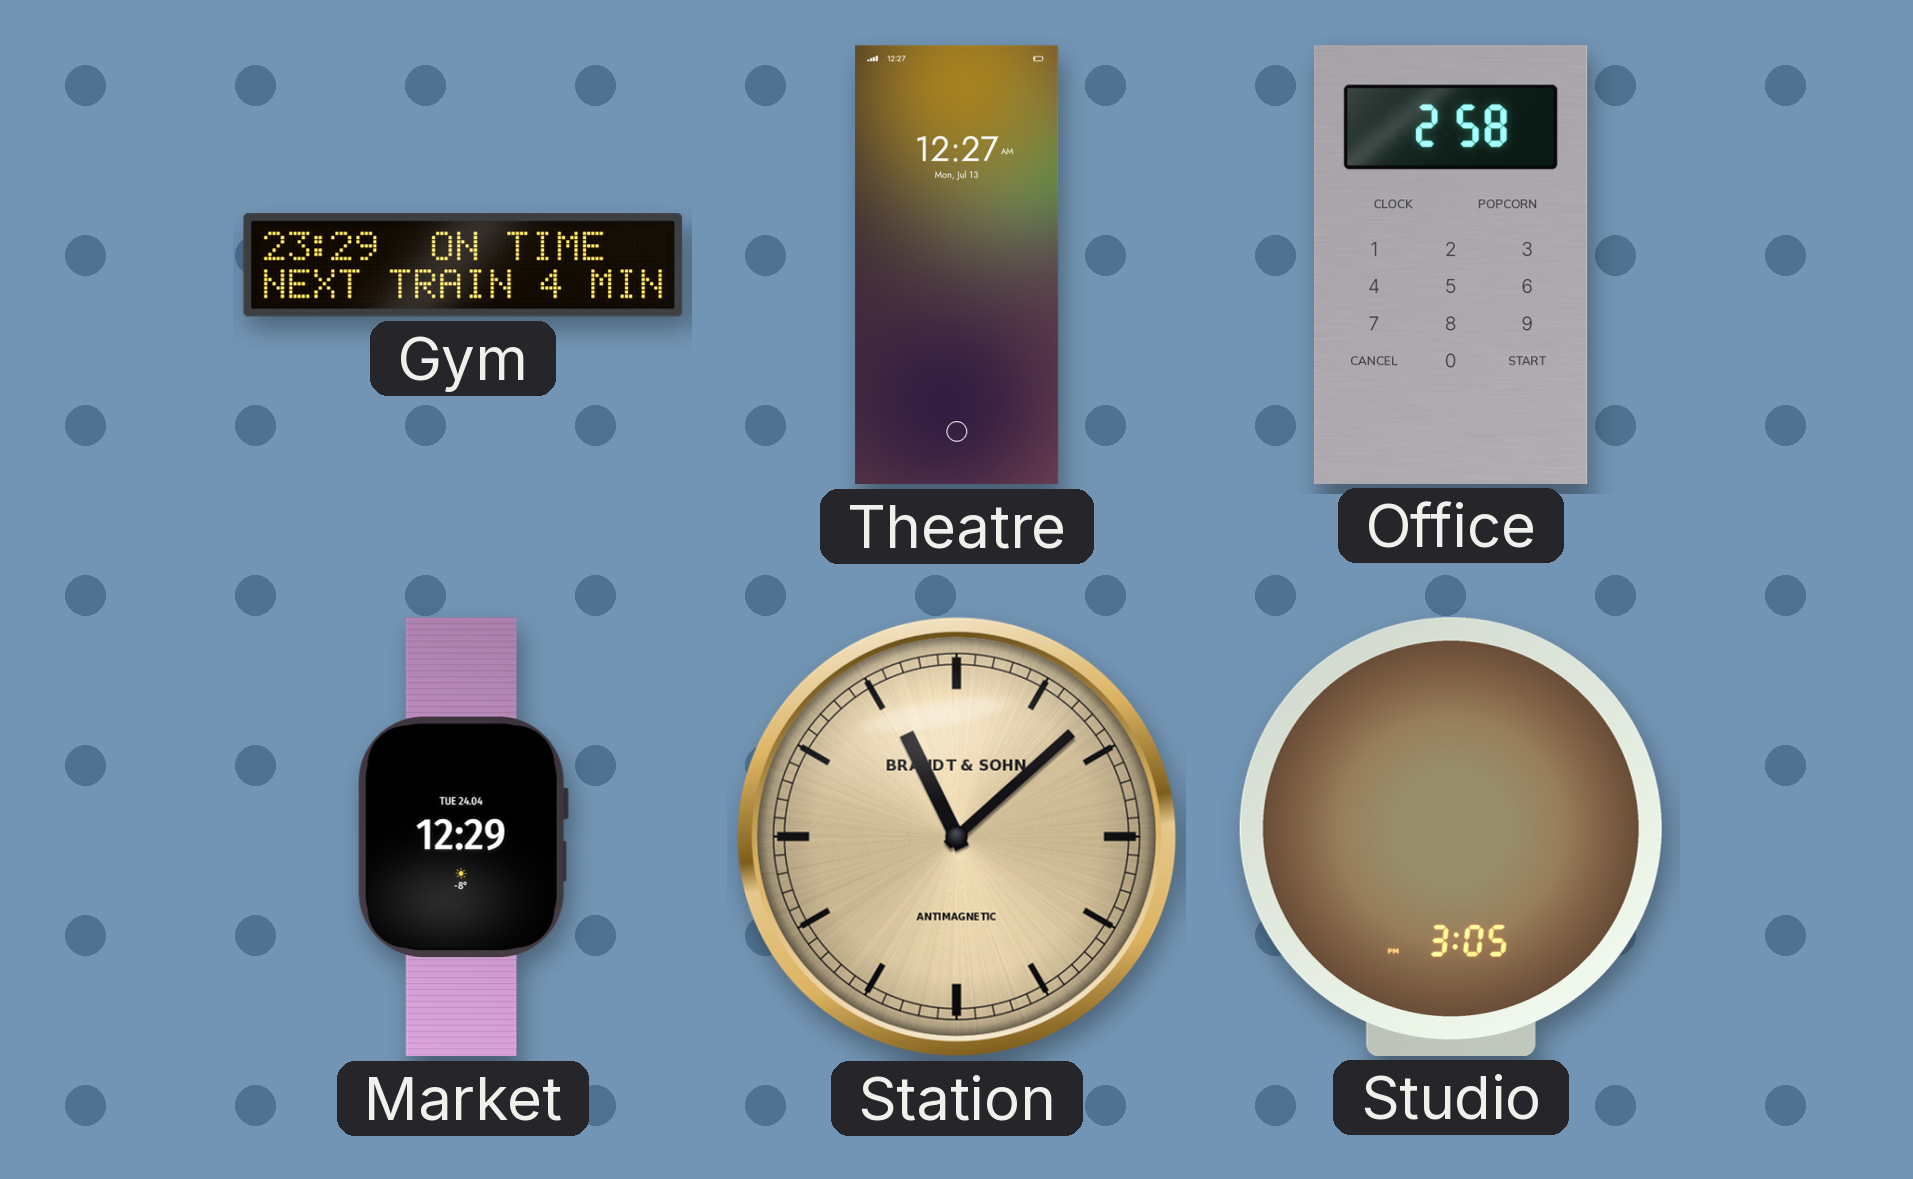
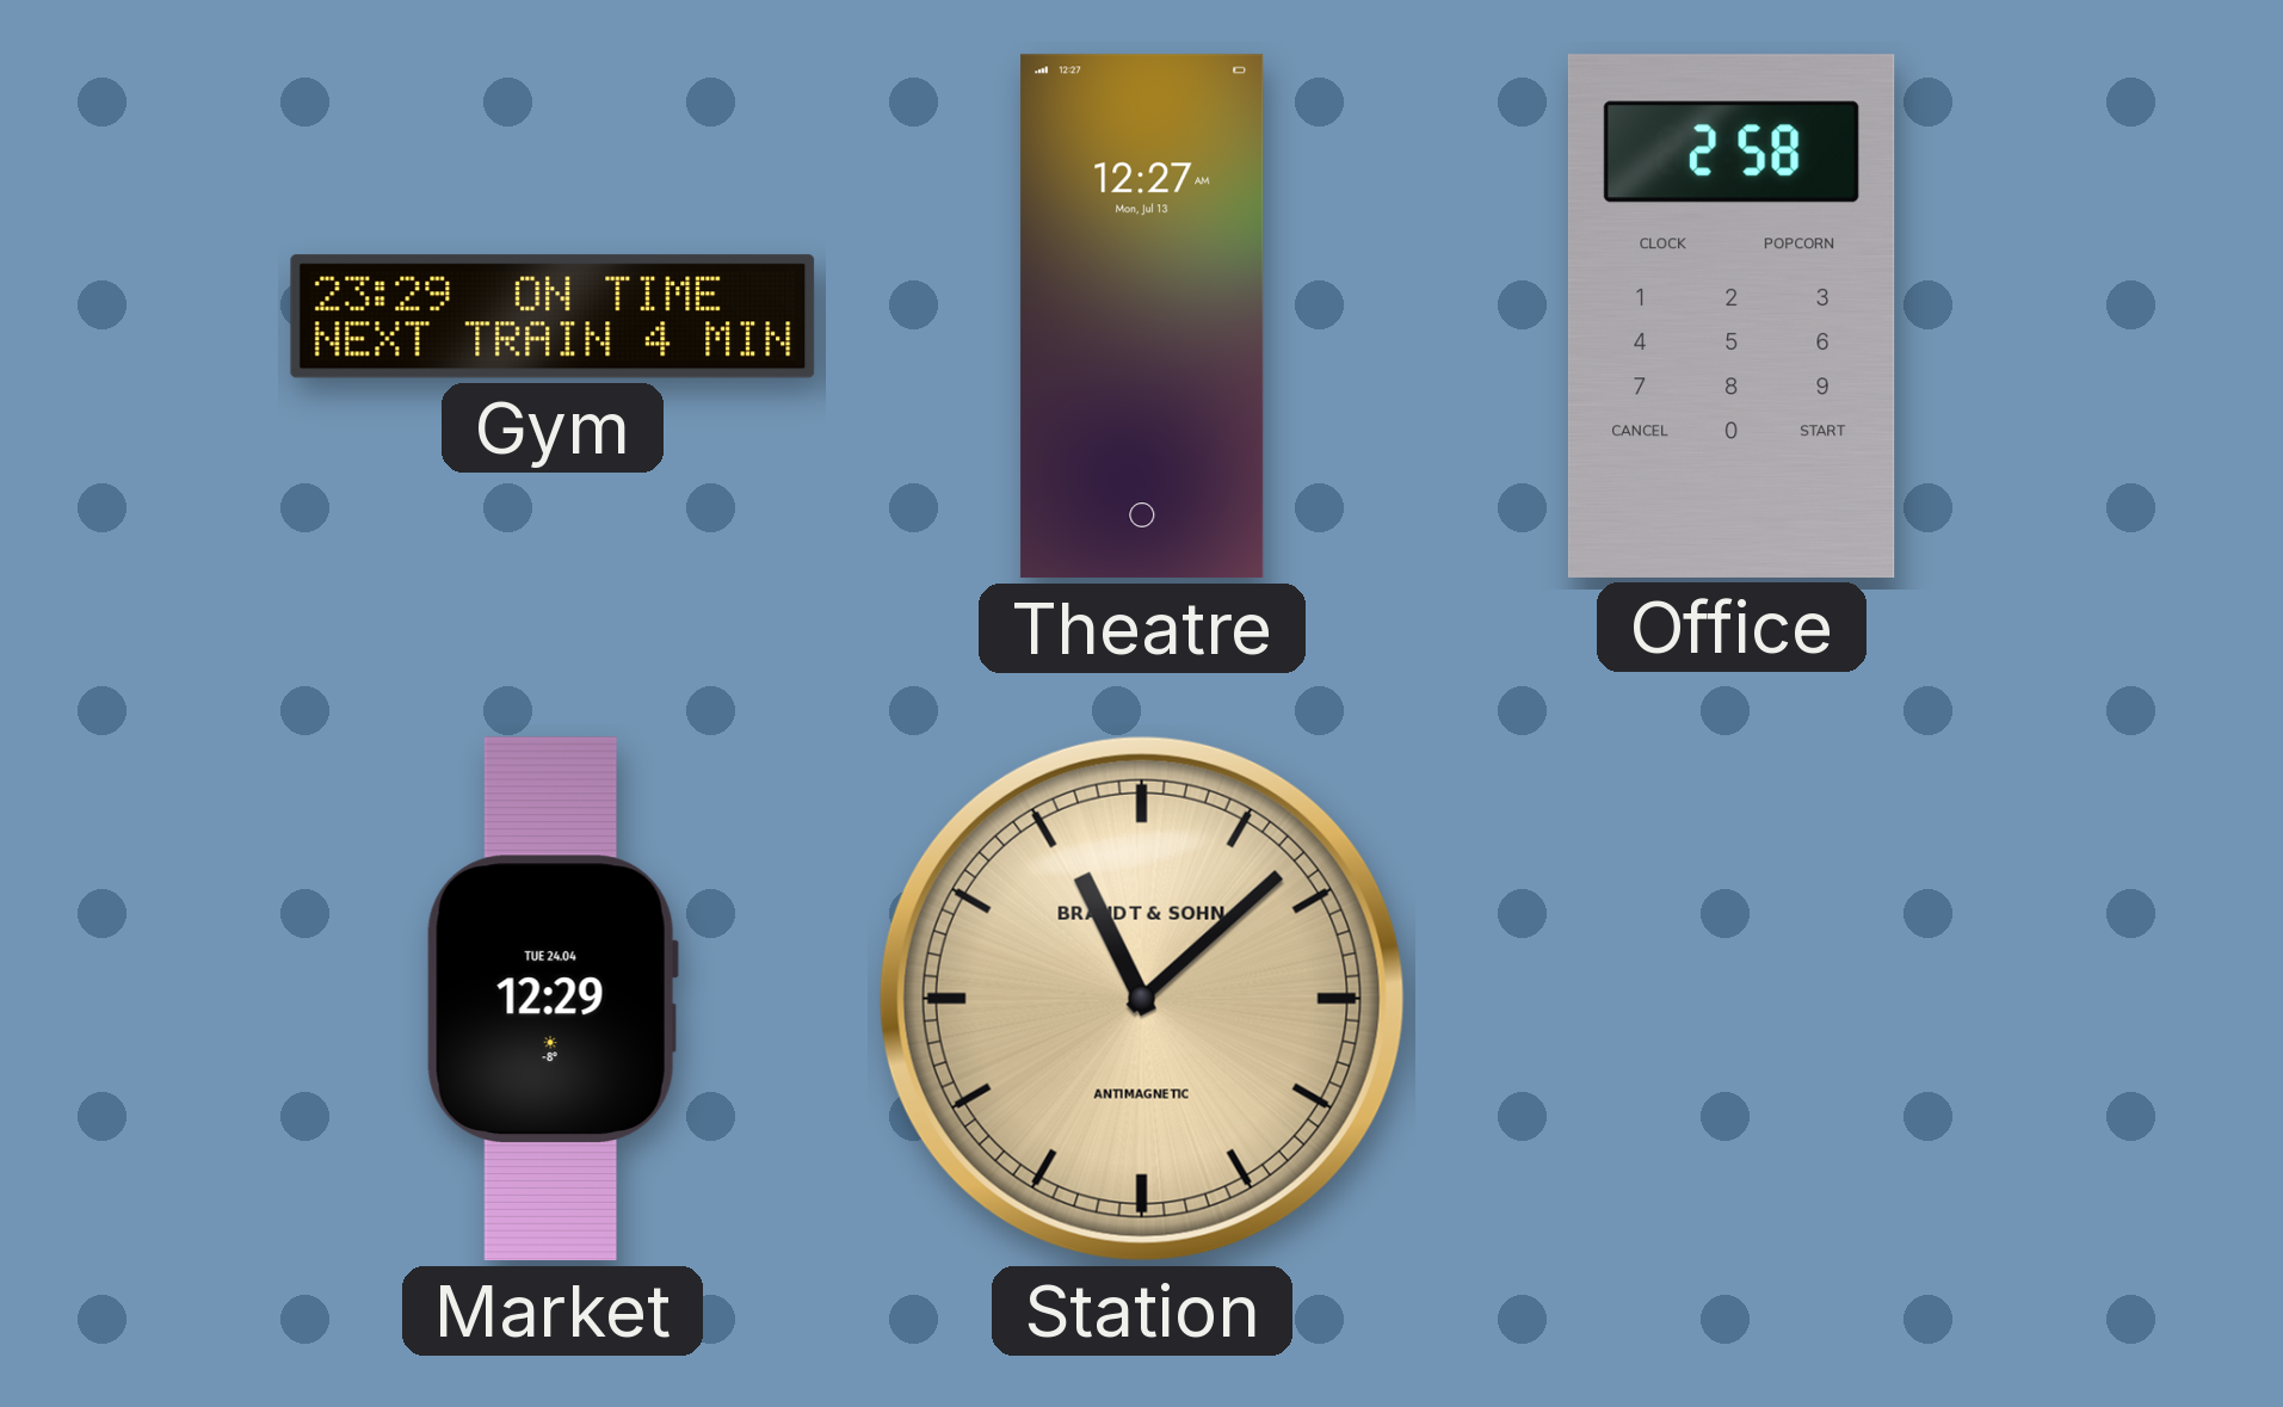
Studio: 3:05 -> none
